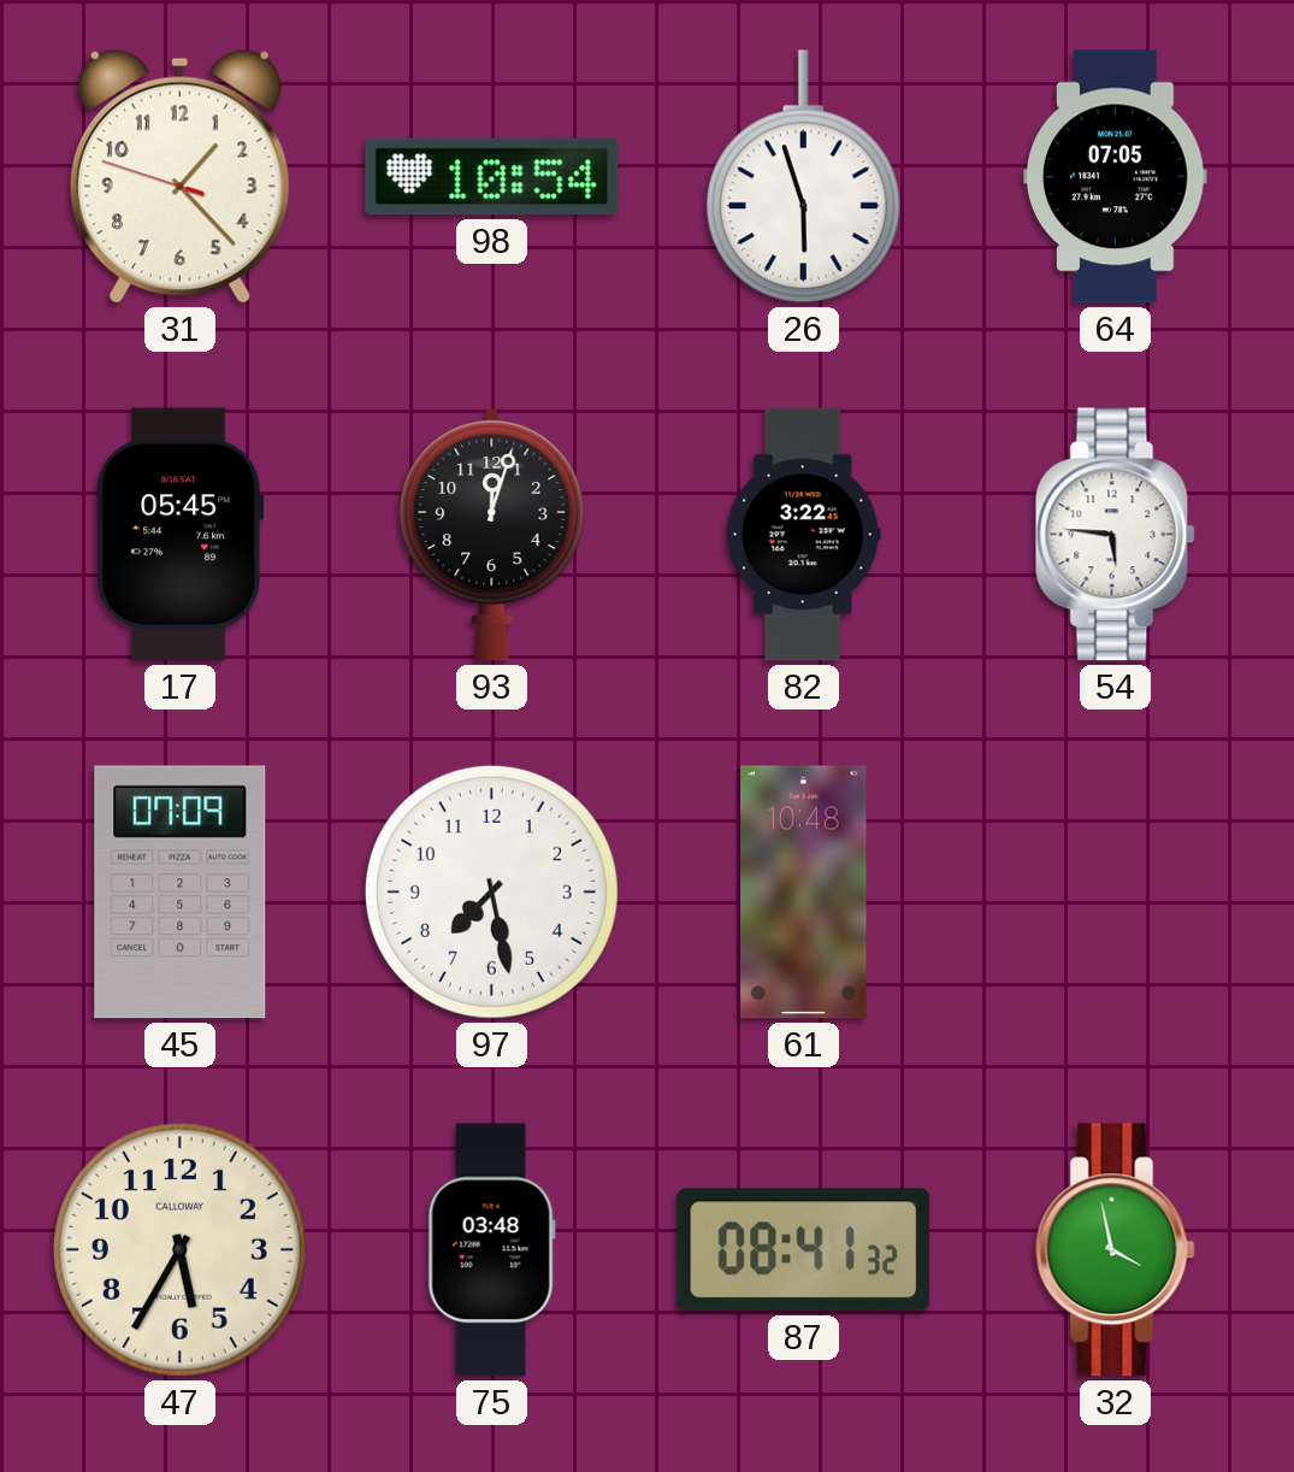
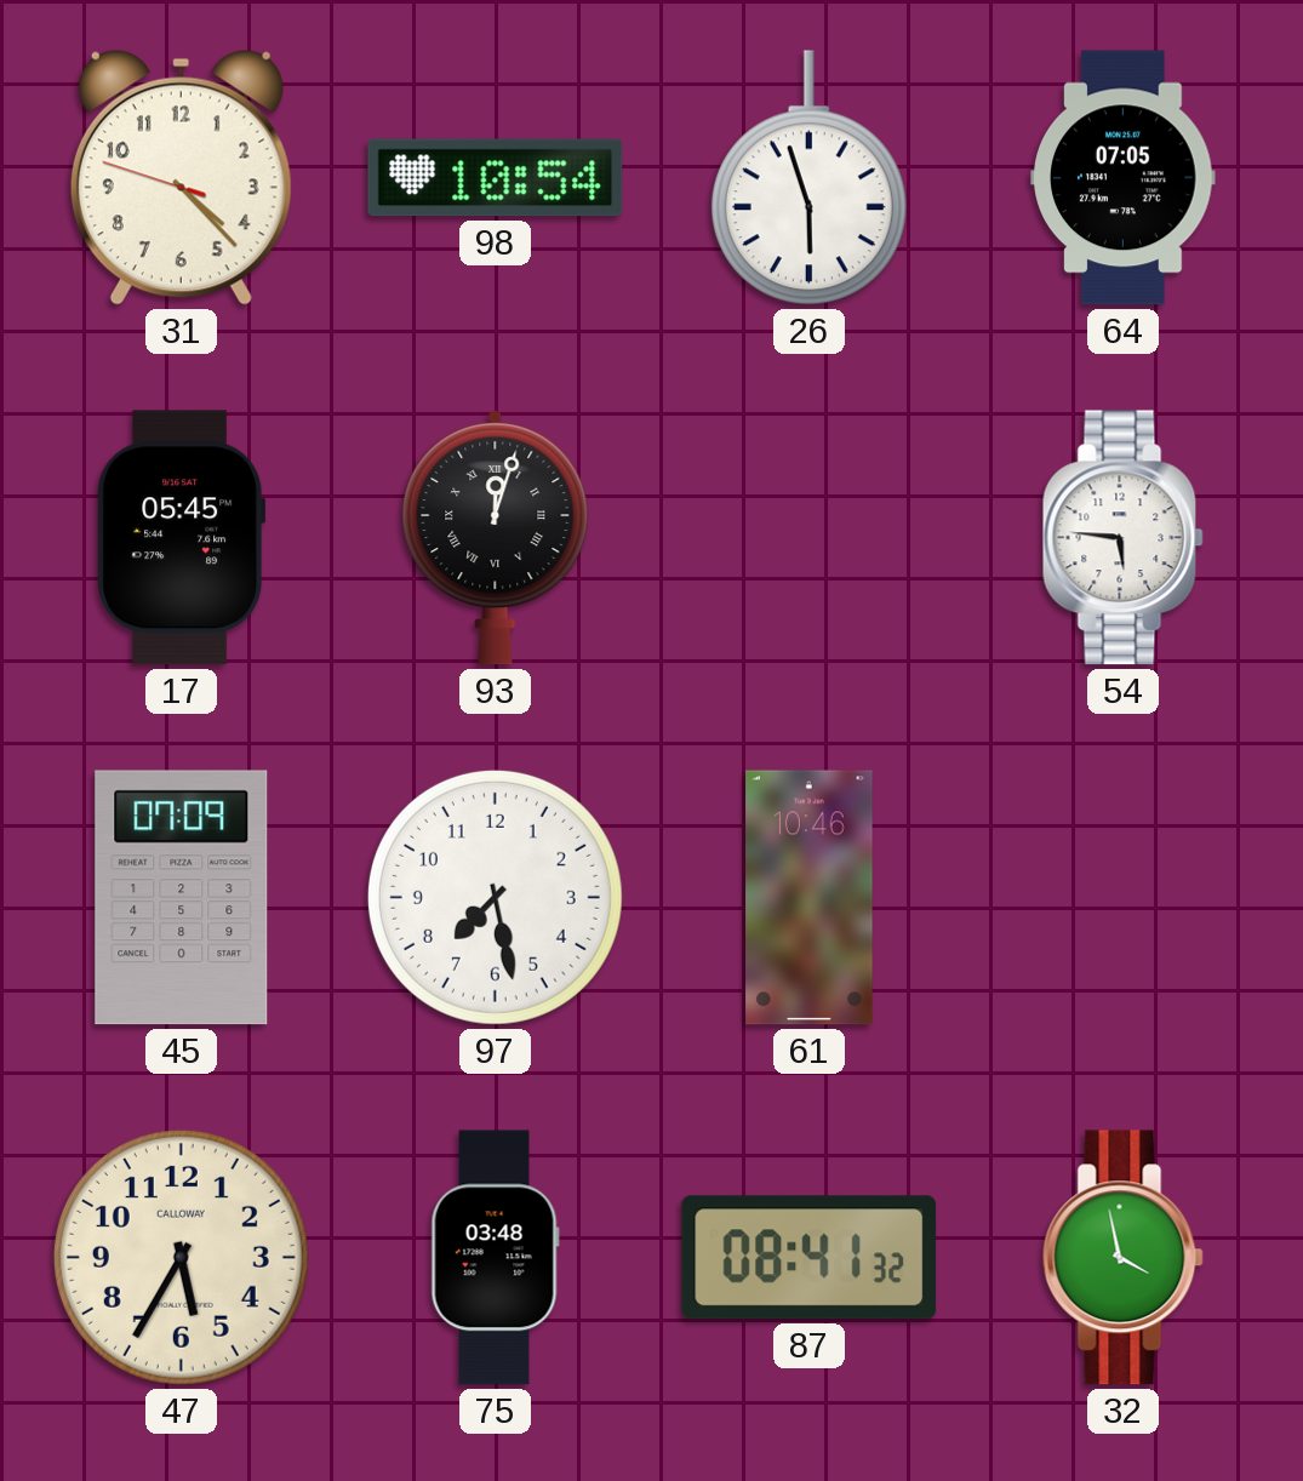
31: 1:22 -> 4:22
93 numerals: Arabic -> Roman
82: 3:22 -> none
61: 10:48 -> 10:46
